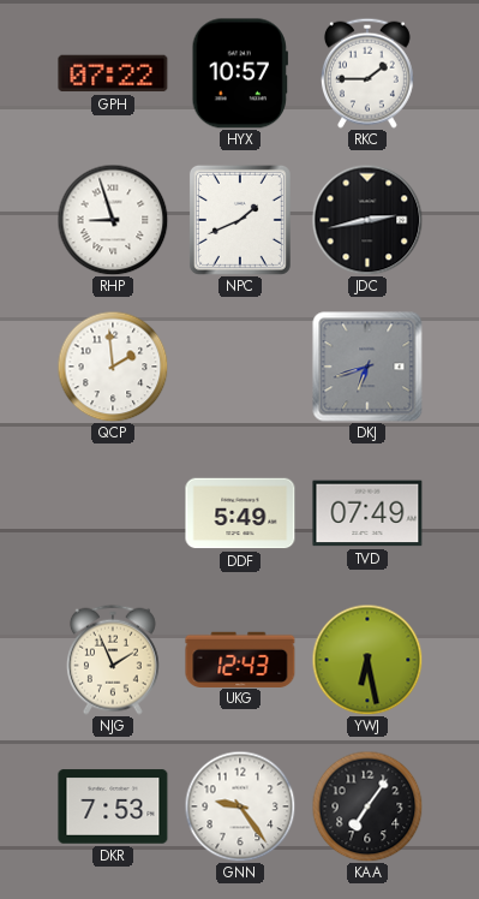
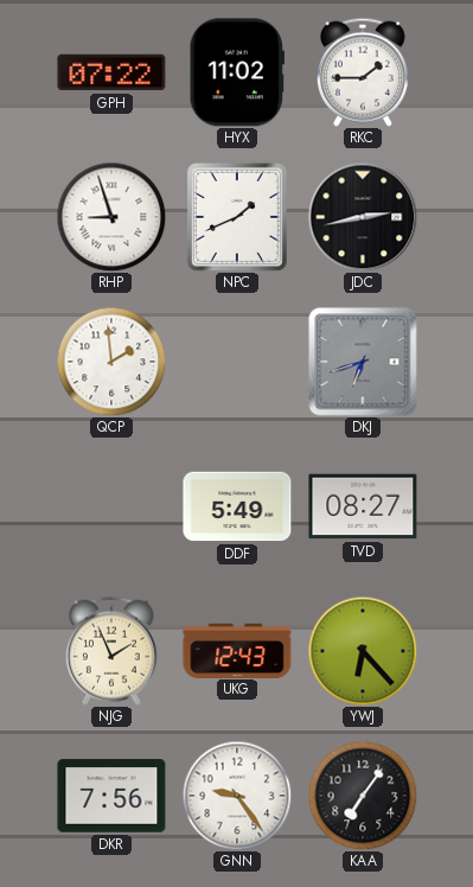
HYX: 10:57 -> 11:02
TVD: 07:49 -> 08:27
YWJ: 6:28 -> 6:23
DKR: 7:53 -> 7:56
